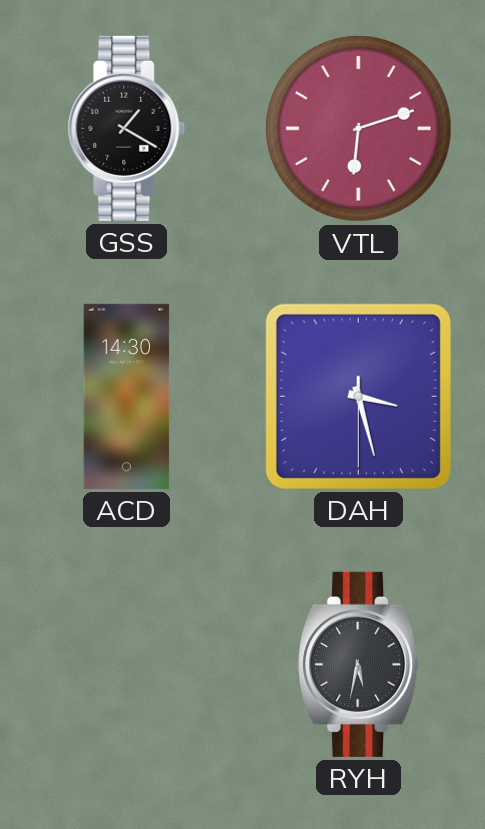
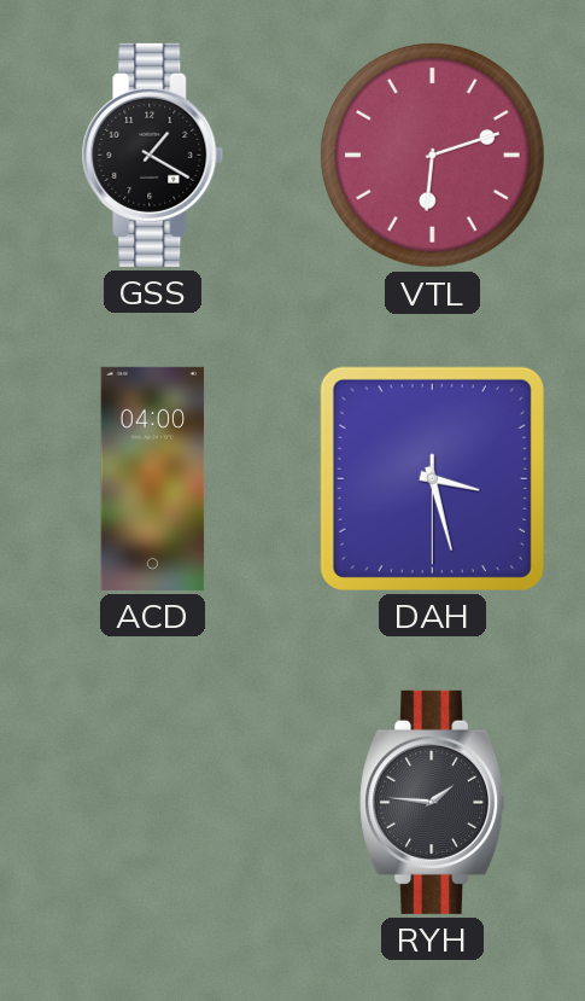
ACD: 14:30 -> 04:00
RYH: 5:32 -> 1:46
